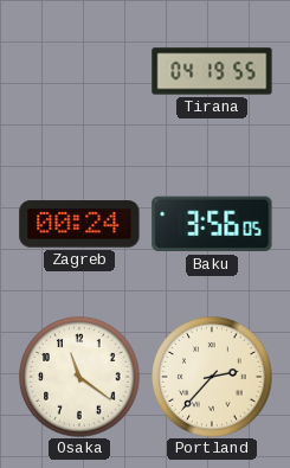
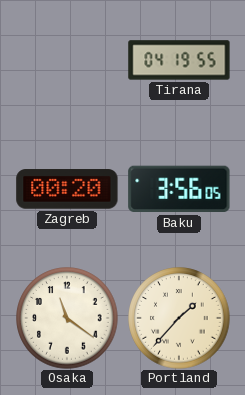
Zagreb: 00:24 -> 00:20
Portland: 2:37 -> 1:37
